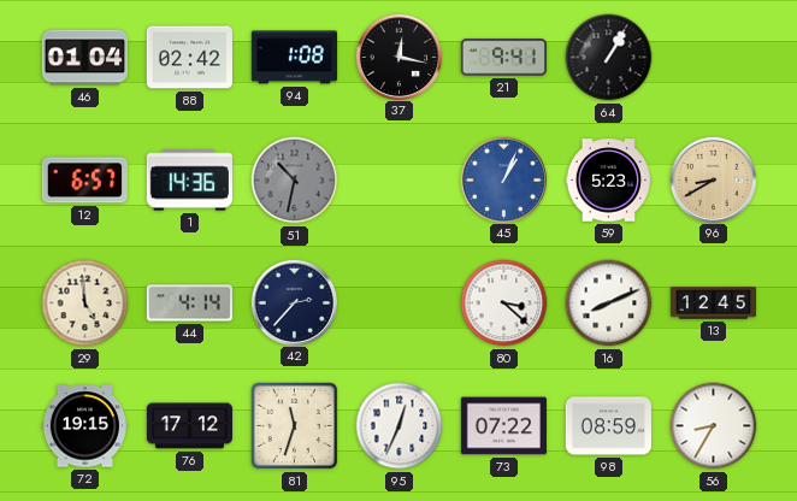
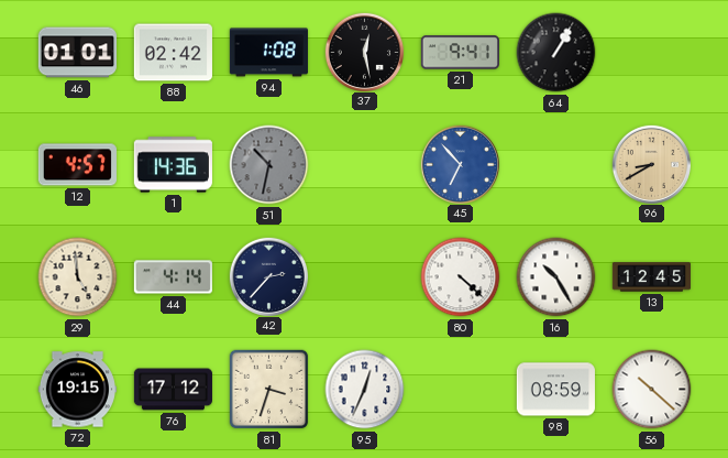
46: 01:04 -> 01:01
37: 12:17 -> 12:28
12: 6:57 -> 4:57
45: 1:04 -> 6:53
59: 5:23 -> none
80: 3:22 -> 4:22
16: 8:11 -> 10:25
81: 11:33 -> 3:33
73: 07:22 -> none
56: 8:35 -> 10:22
